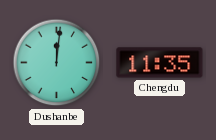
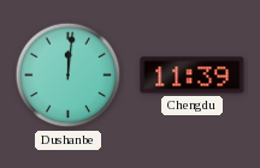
Chengdu: 11:35 -> 11:39
